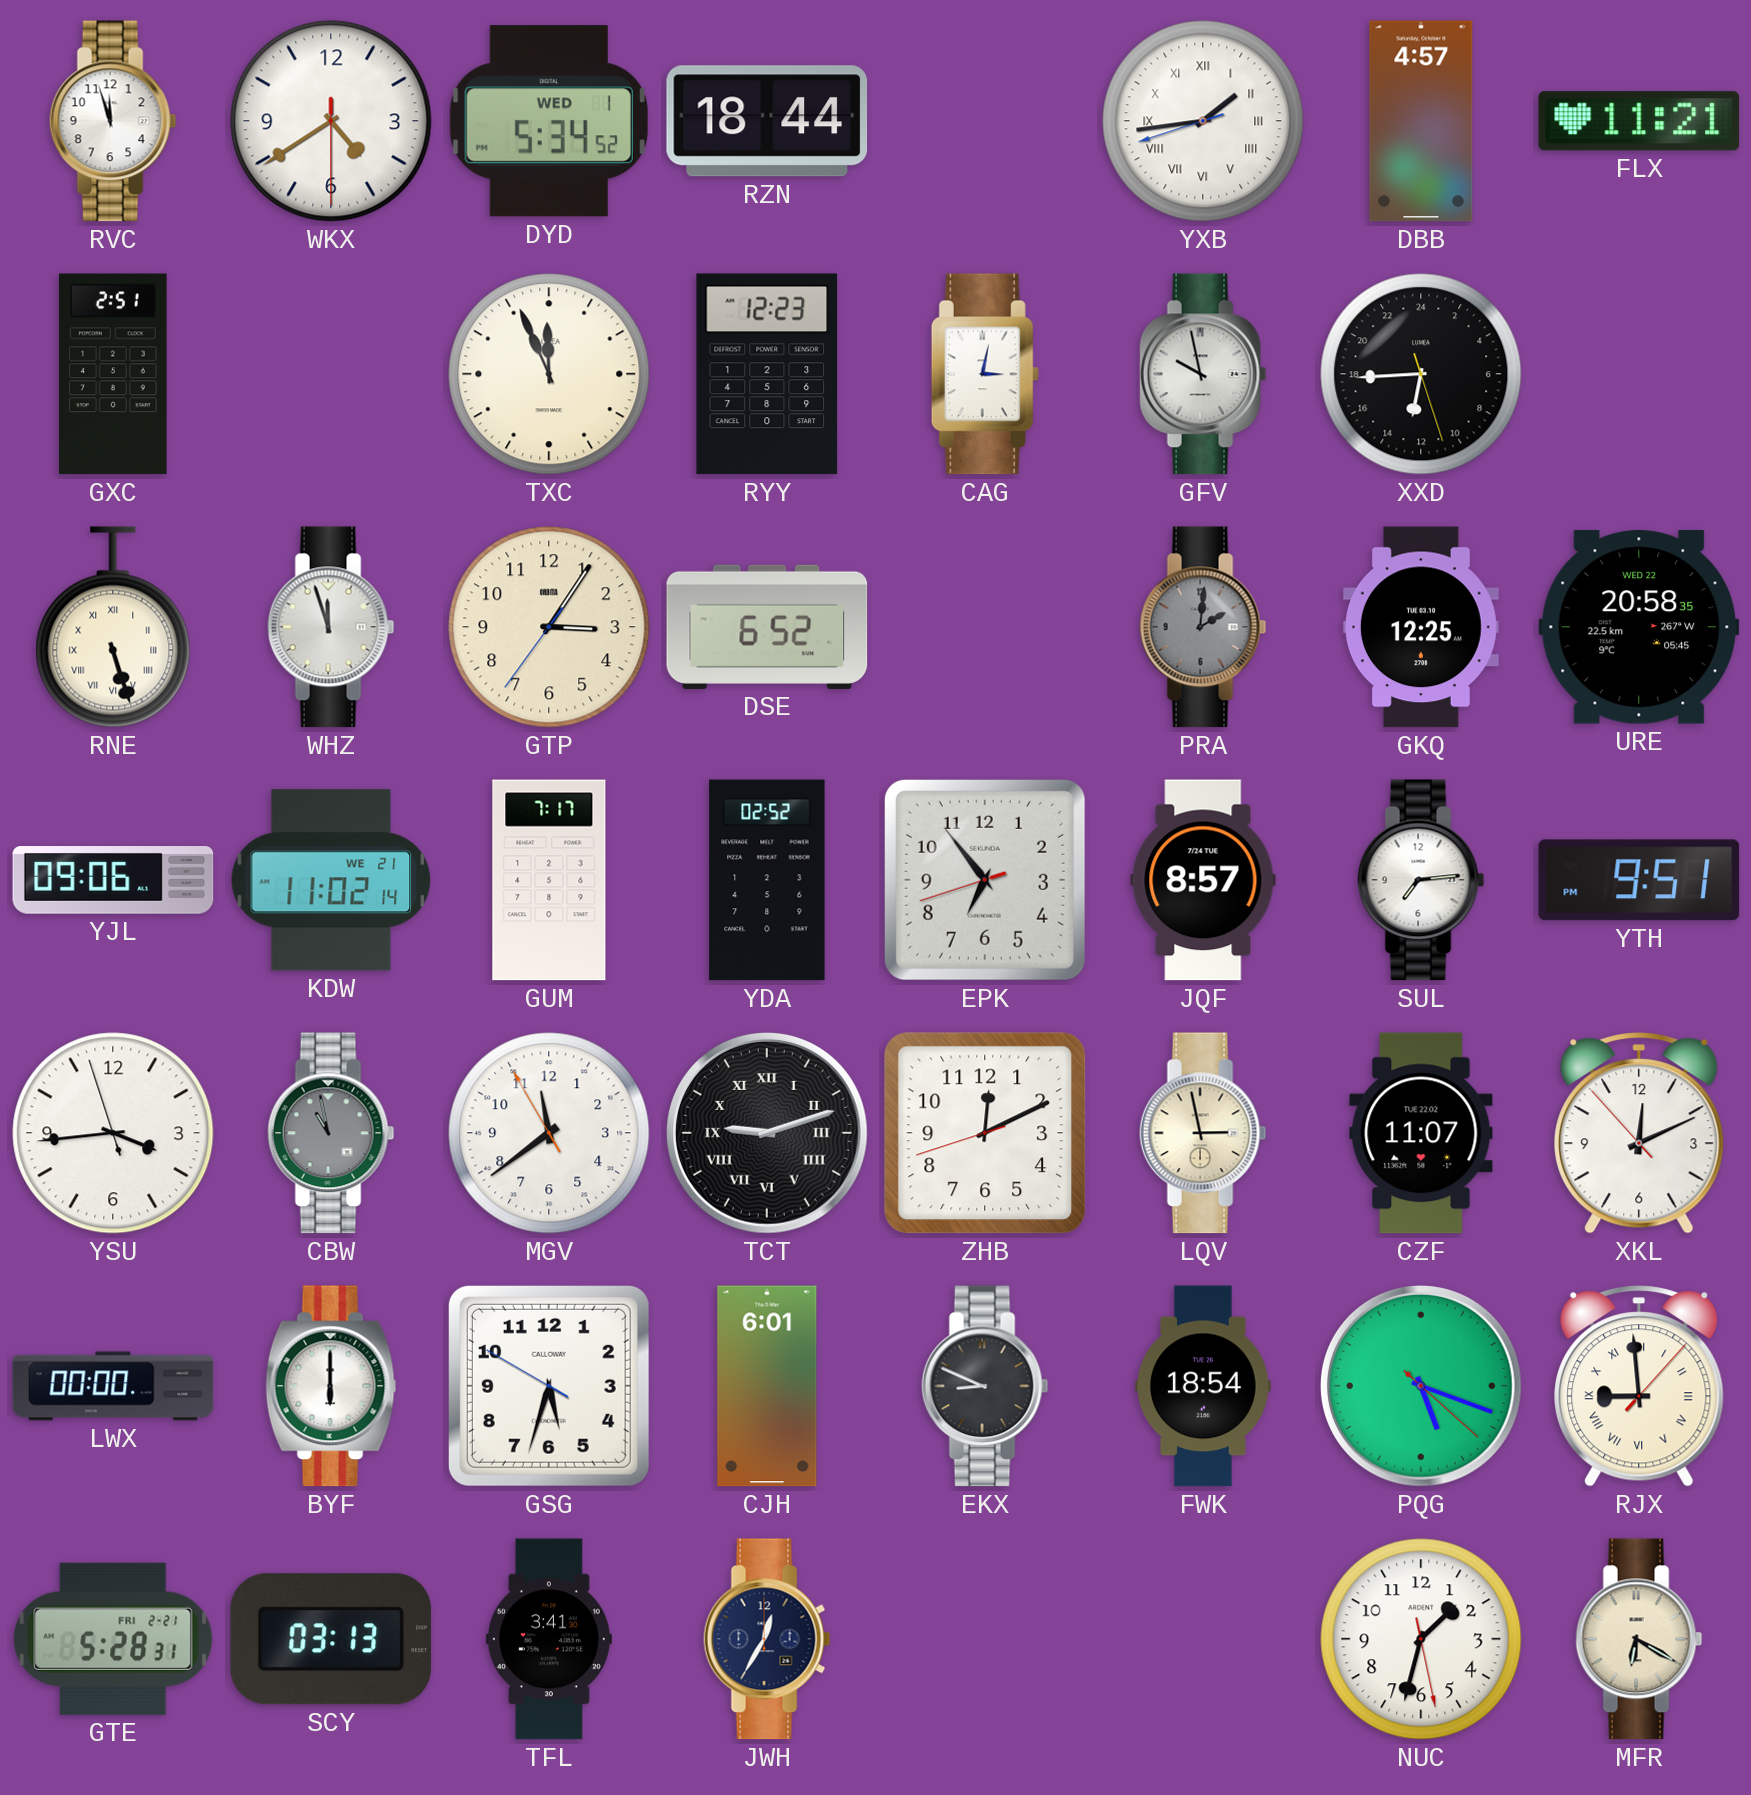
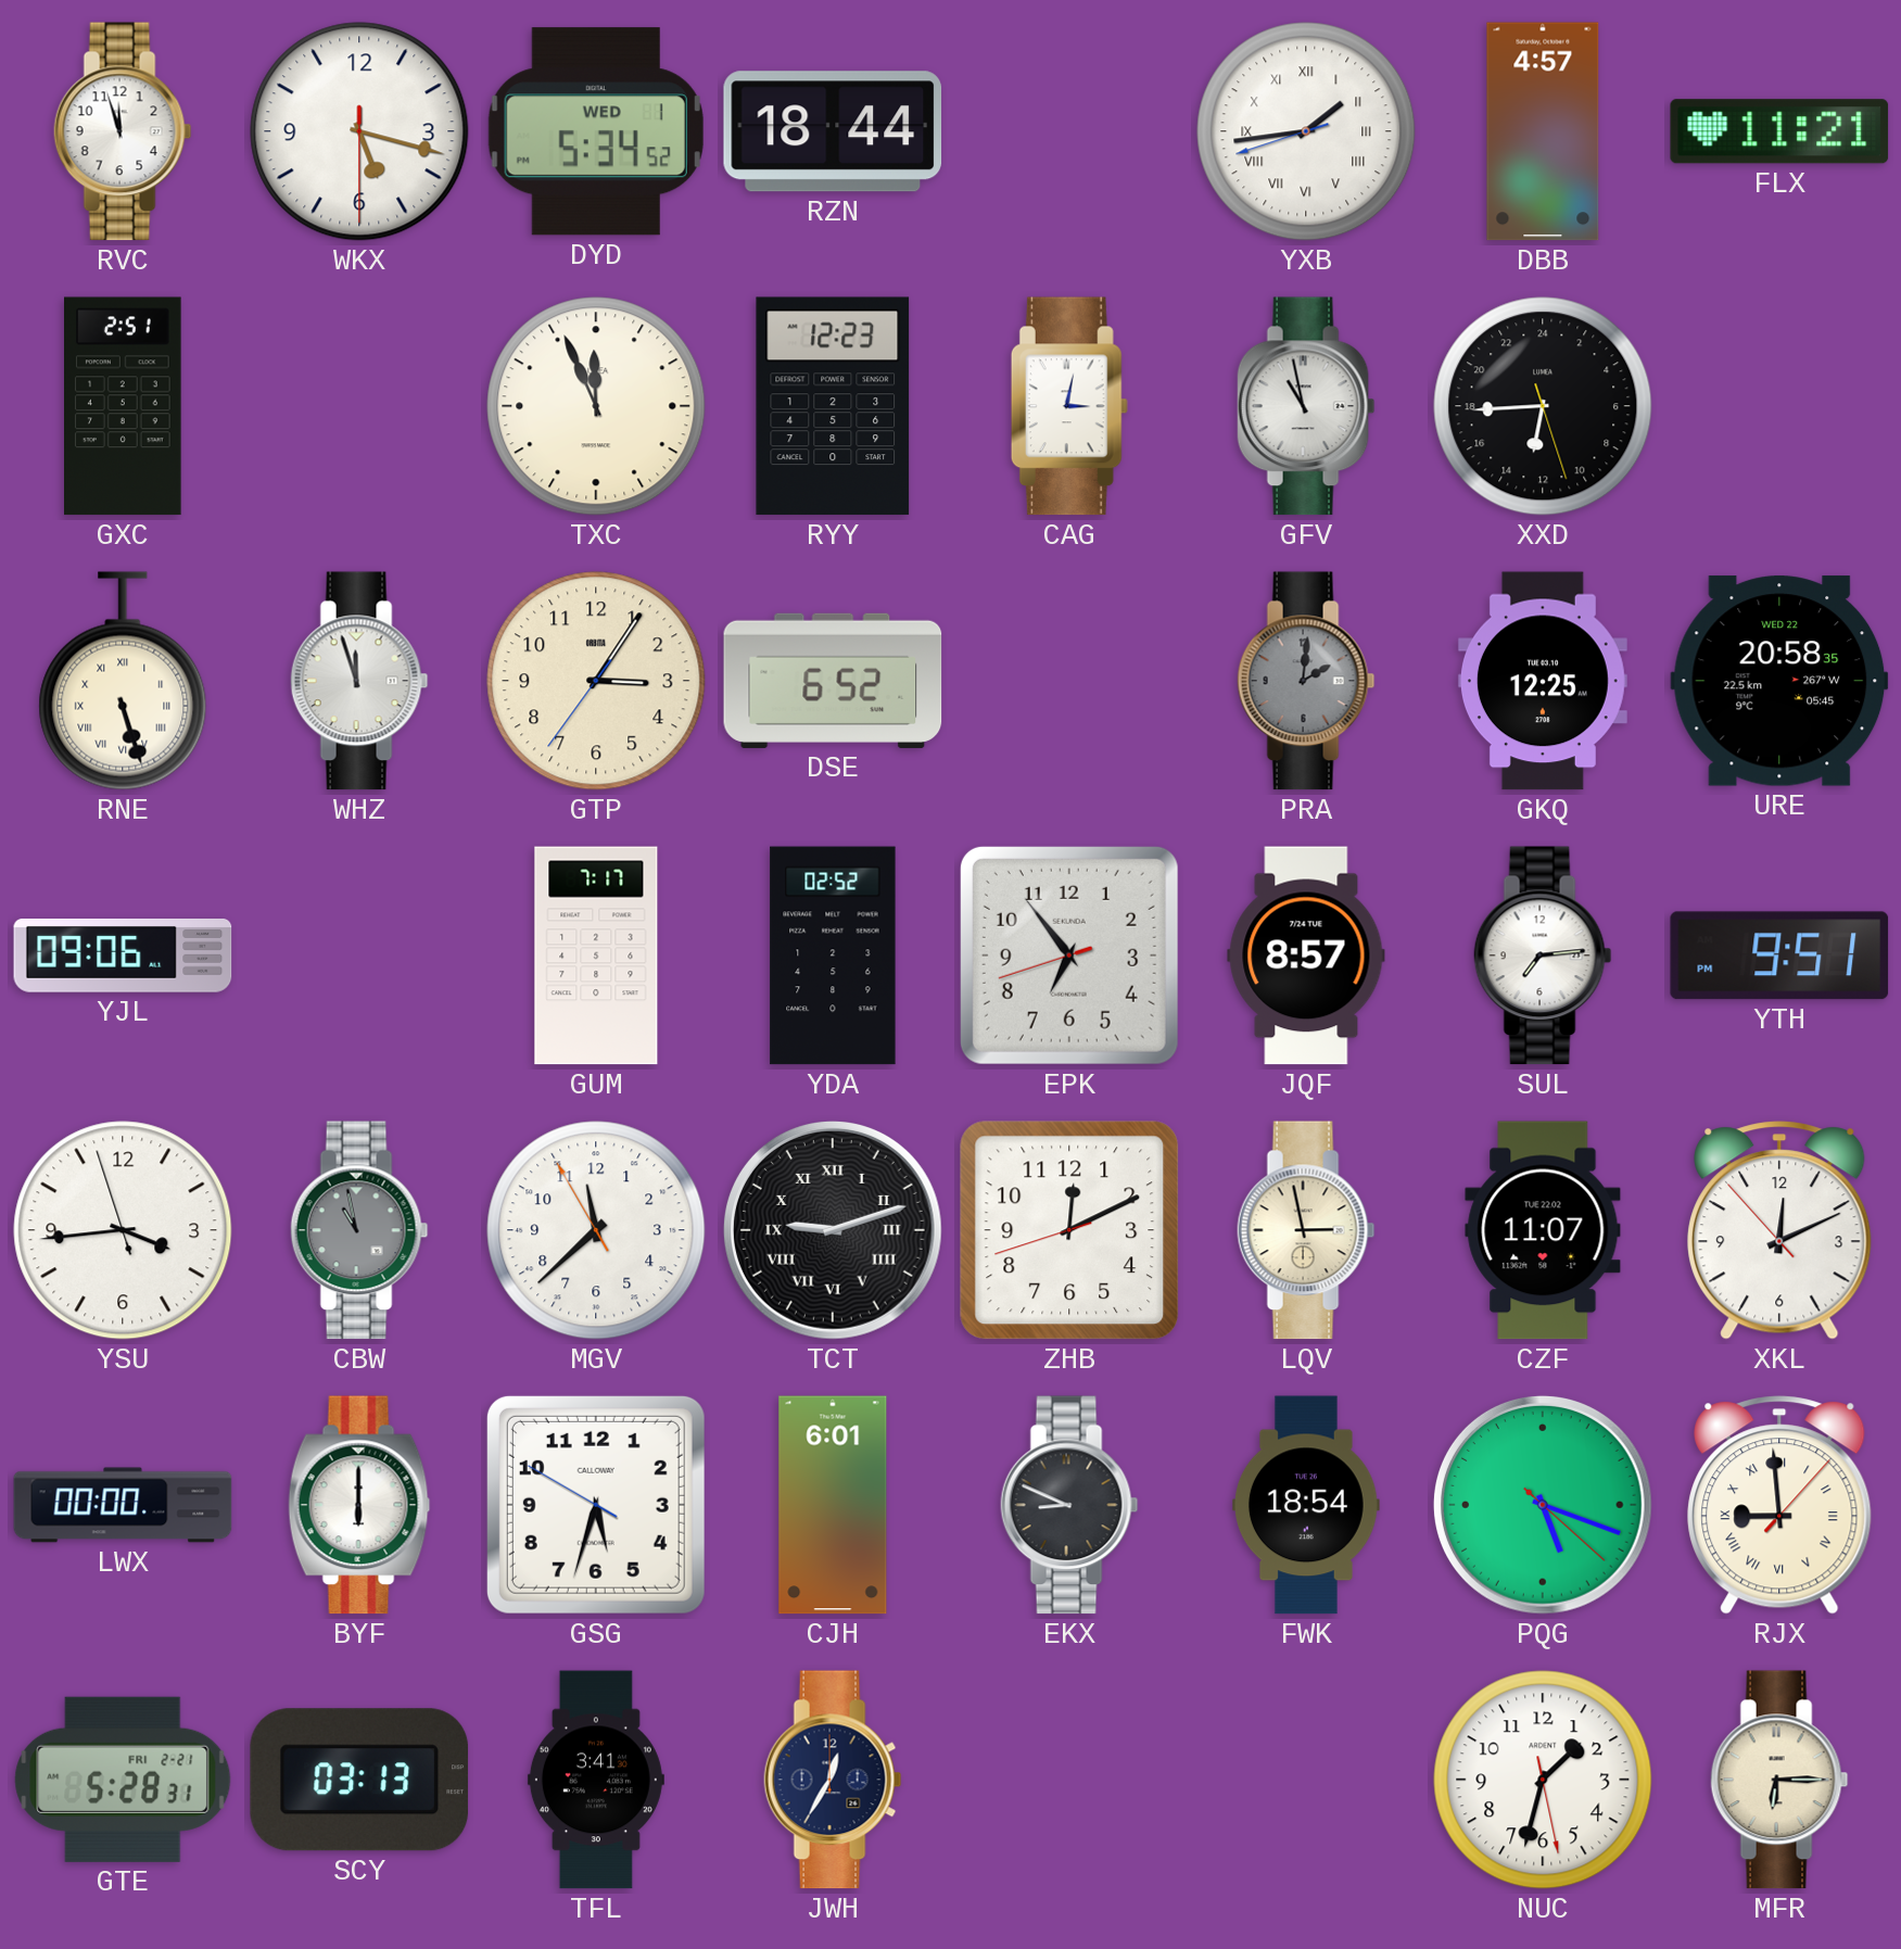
WKX: 4:39 -> 5:17
GFV: 9:58 -> 10:58
KDW: 11:02 -> none
MGV: 11:38 -> 11:37
MFR: 6:20 -> 6:15
